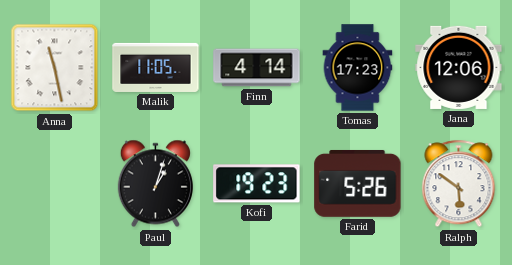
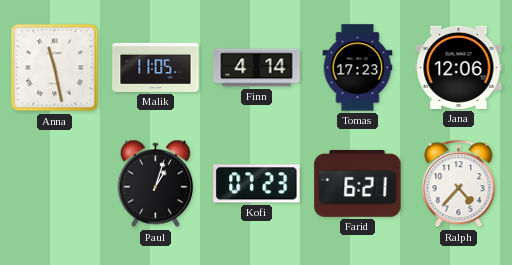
Kofi: 19:23 -> 07:23
Farid: 5:26 -> 6:21
Ralph: 5:51 -> 4:37
